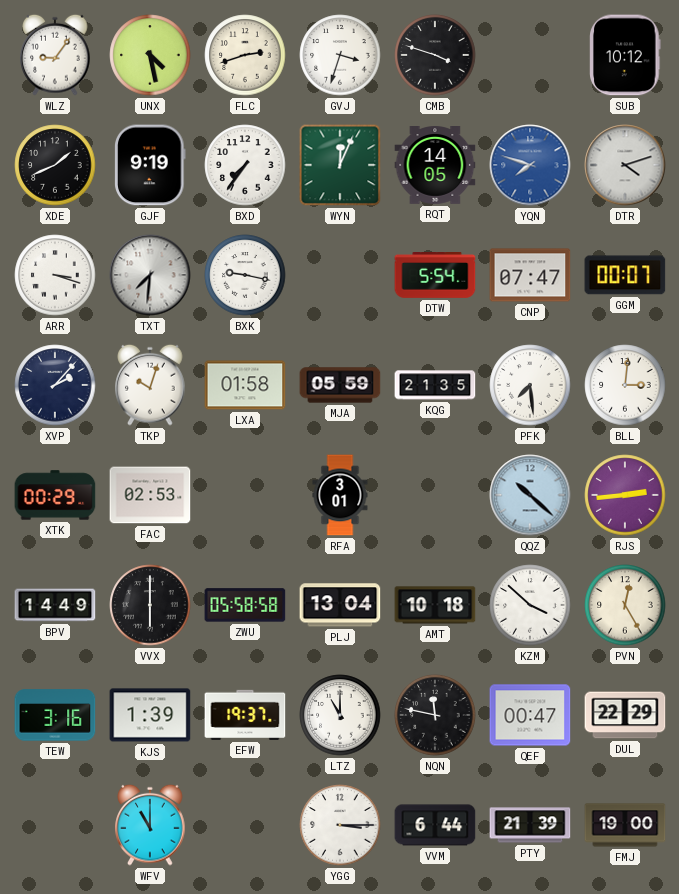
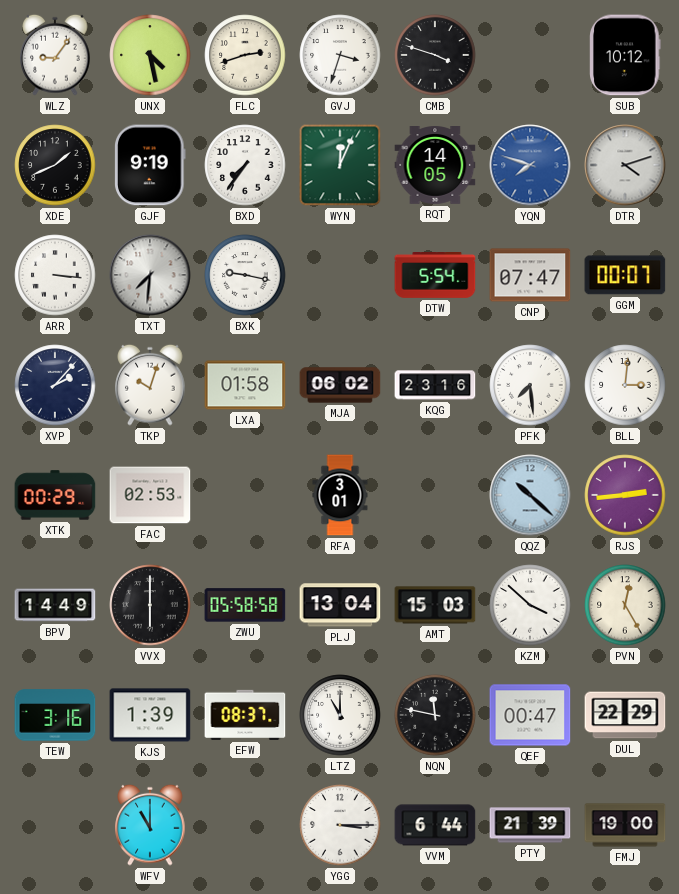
ARR: 3:18 -> 3:16
MJA: 05:59 -> 06:02
KQG: 21:35 -> 23:16
AMT: 10:18 -> 15:03
EFW: 19:37 -> 08:37
